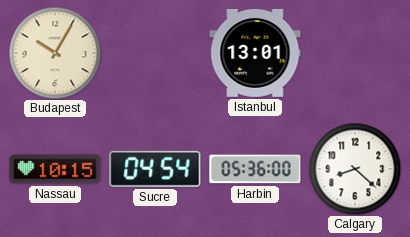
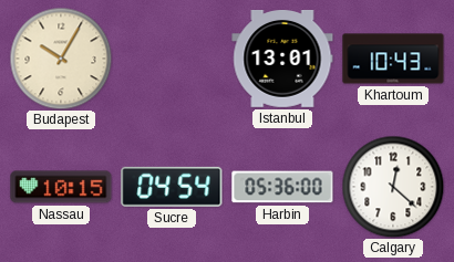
Khartoum: none -> 10:43
Calgary: 8:22 -> 12:22
